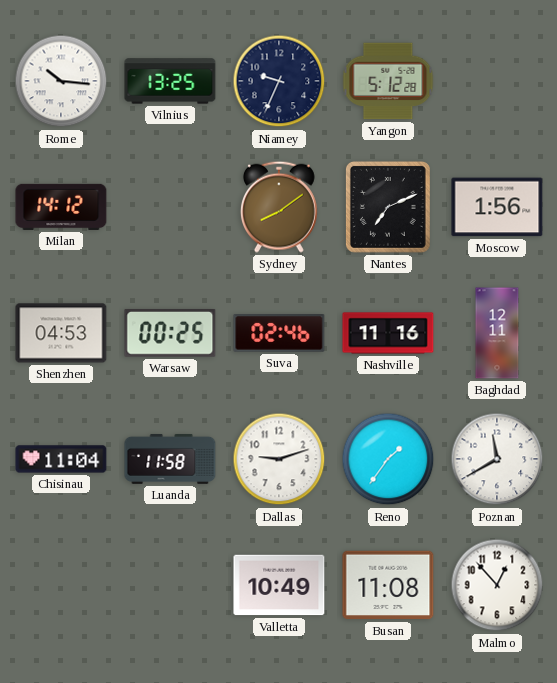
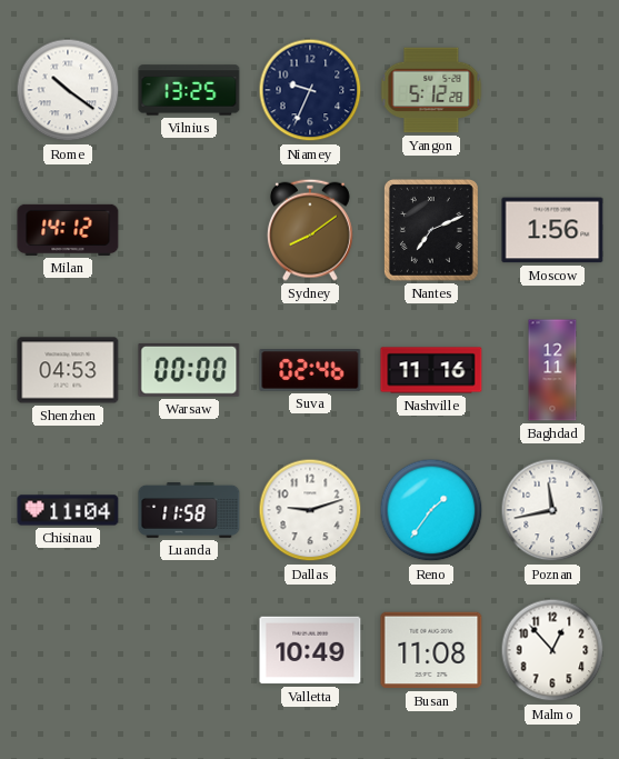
Rome: 10:16 -> 10:21
Warsaw: 00:25 -> 00:00
Poznan: 11:40 -> 11:43
